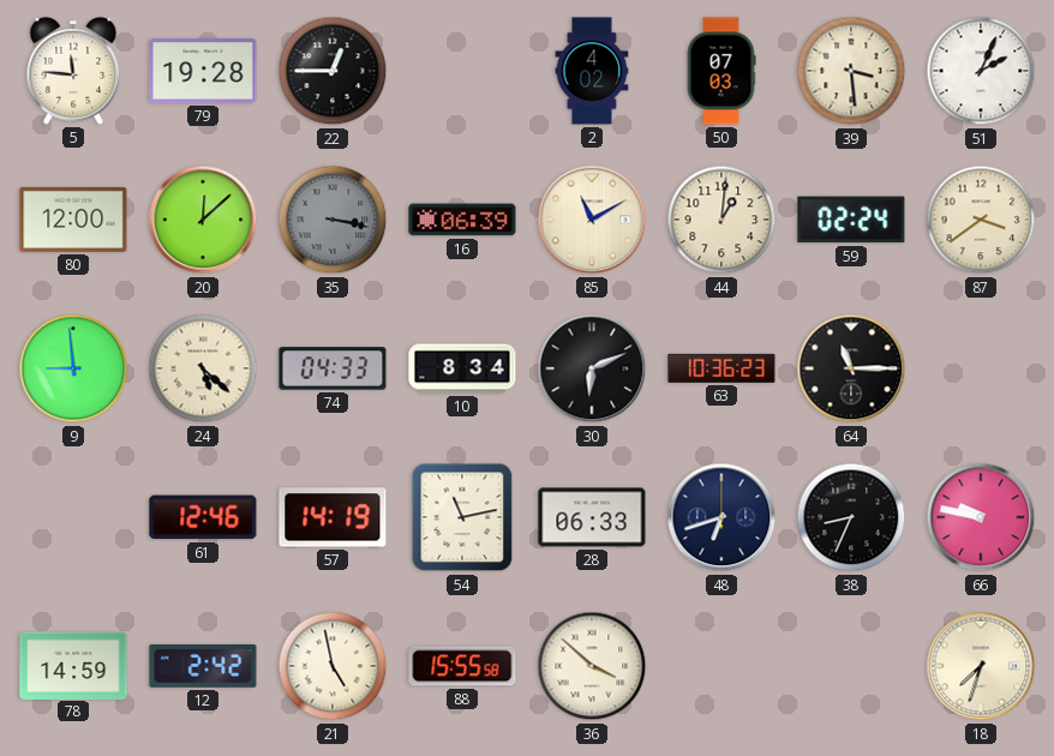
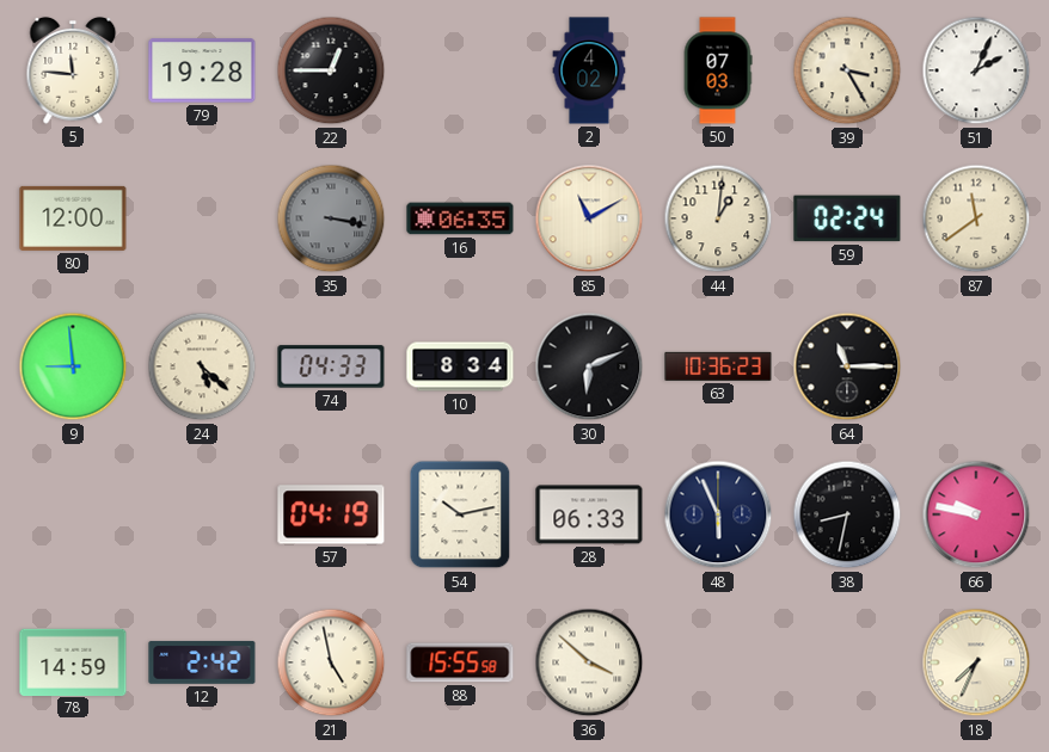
39: 3:29 -> 3:25
20: 12:08 -> none
16: 06:39 -> 06:35
87: 3:39 -> 11:39
61: 12:46 -> none
57: 14:19 -> 04:19
54: 11:13 -> 10:13
48: 6:42 -> 5:56
38: 8:34 -> 8:32
18: 7:33 -> 7:34
